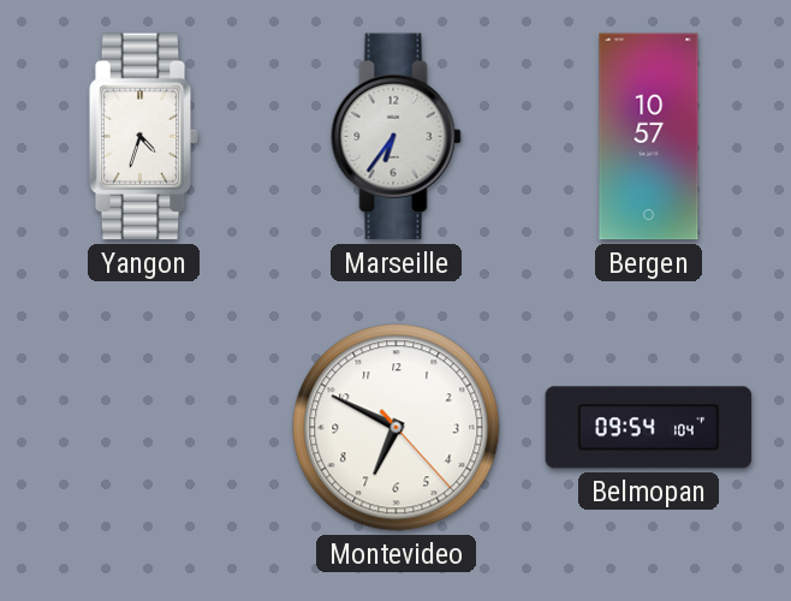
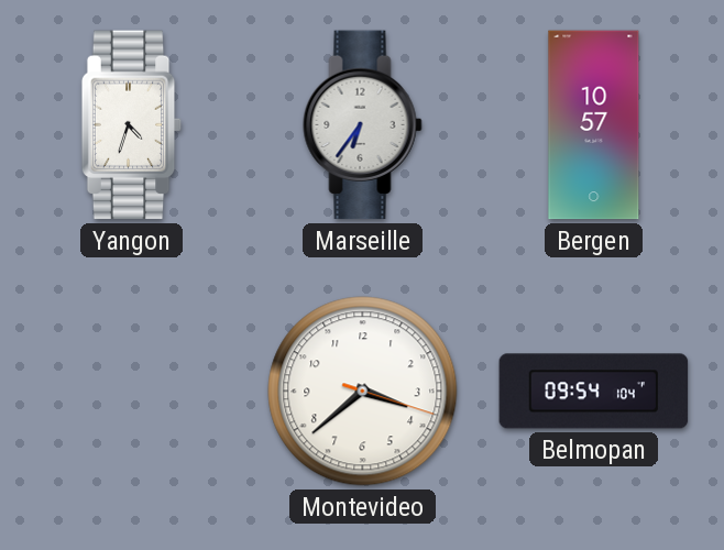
Montevideo: 6:49 -> 3:38
